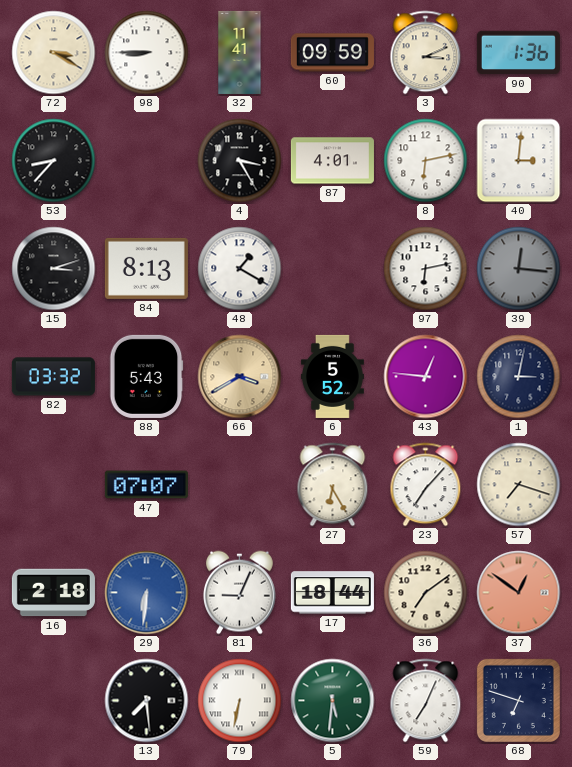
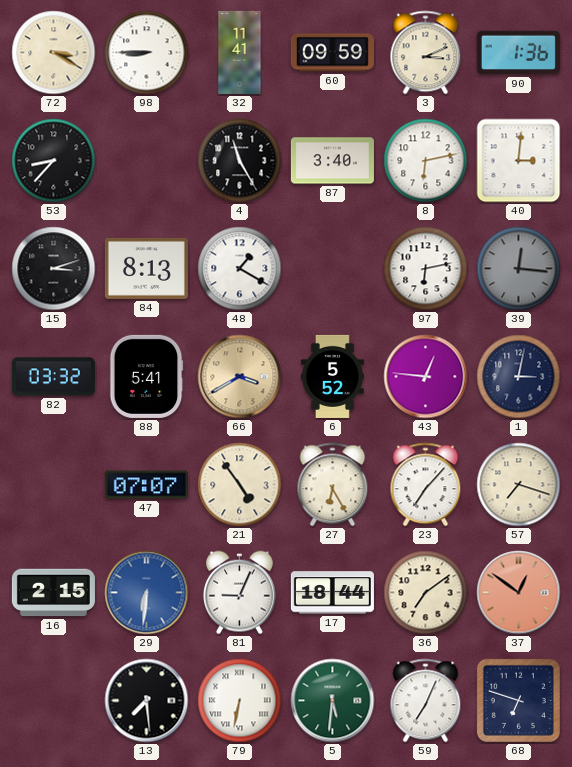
4: 3:25 -> 11:25
87: 4:01 -> 3:40
88: 5:43 -> 5:41
21: none -> 4:54
16: 2:18 -> 2:15
